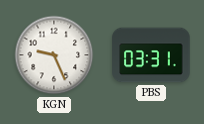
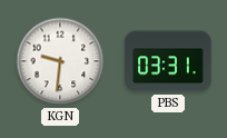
KGN: 9:26 -> 9:31
